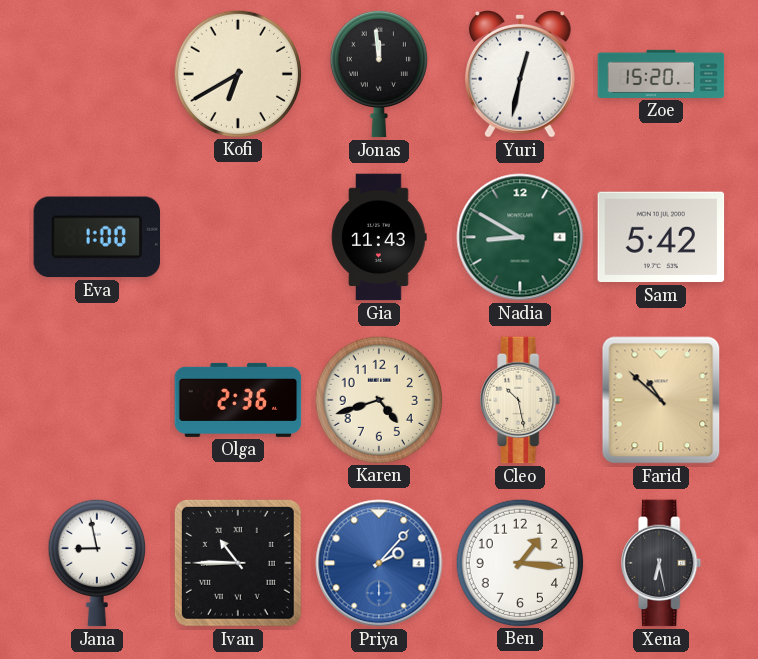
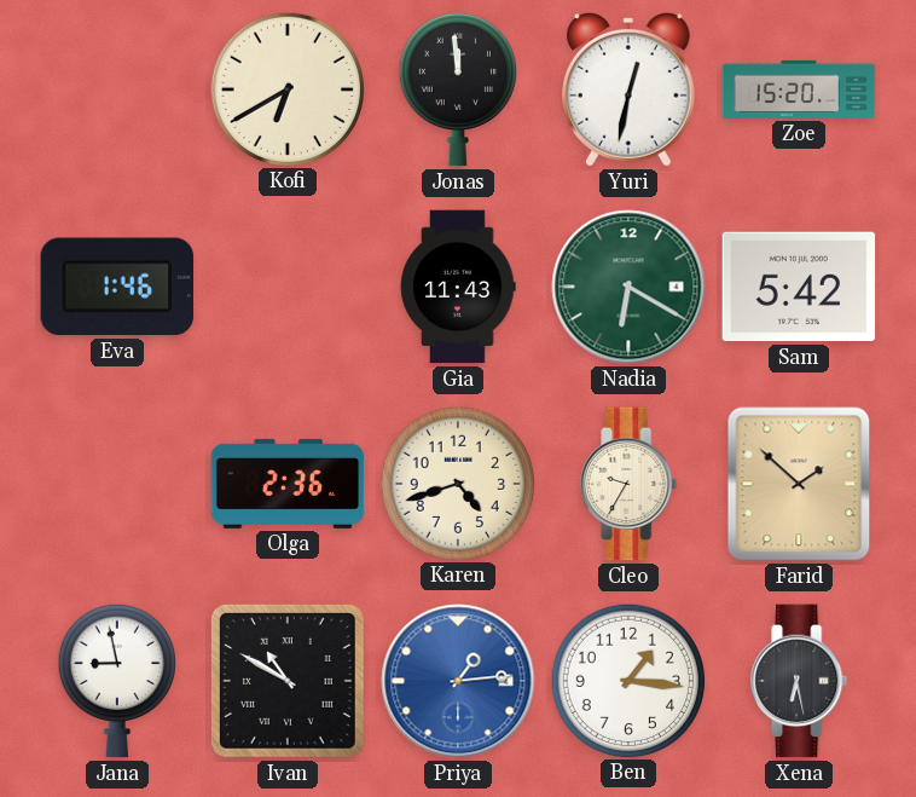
Eva: 1:00 -> 1:46
Nadia: 8:50 -> 6:20
Cleo: 10:28 -> 9:35
Farid: 10:52 -> 1:52
Ivan: 10:45 -> 10:50
Priya: 2:07 -> 1:14
